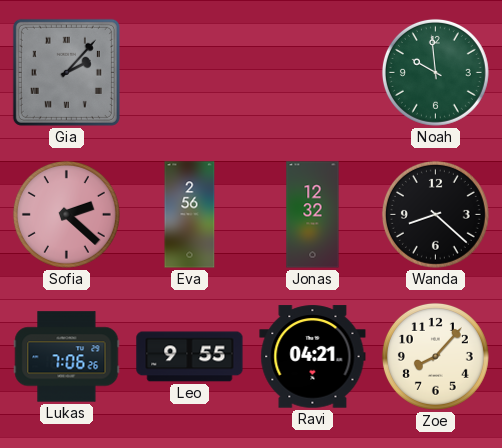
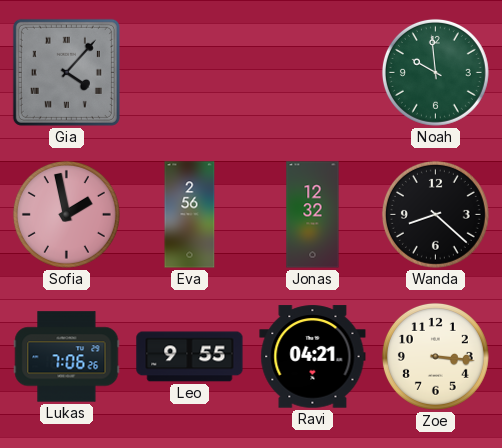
Gia: 2:07 -> 4:07
Sofia: 2:22 -> 1:58
Zoe: 8:07 -> 3:16
